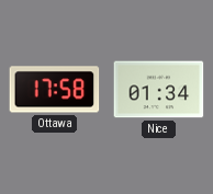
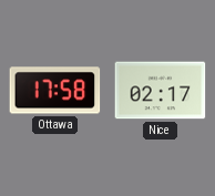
Nice: 01:34 -> 02:17
